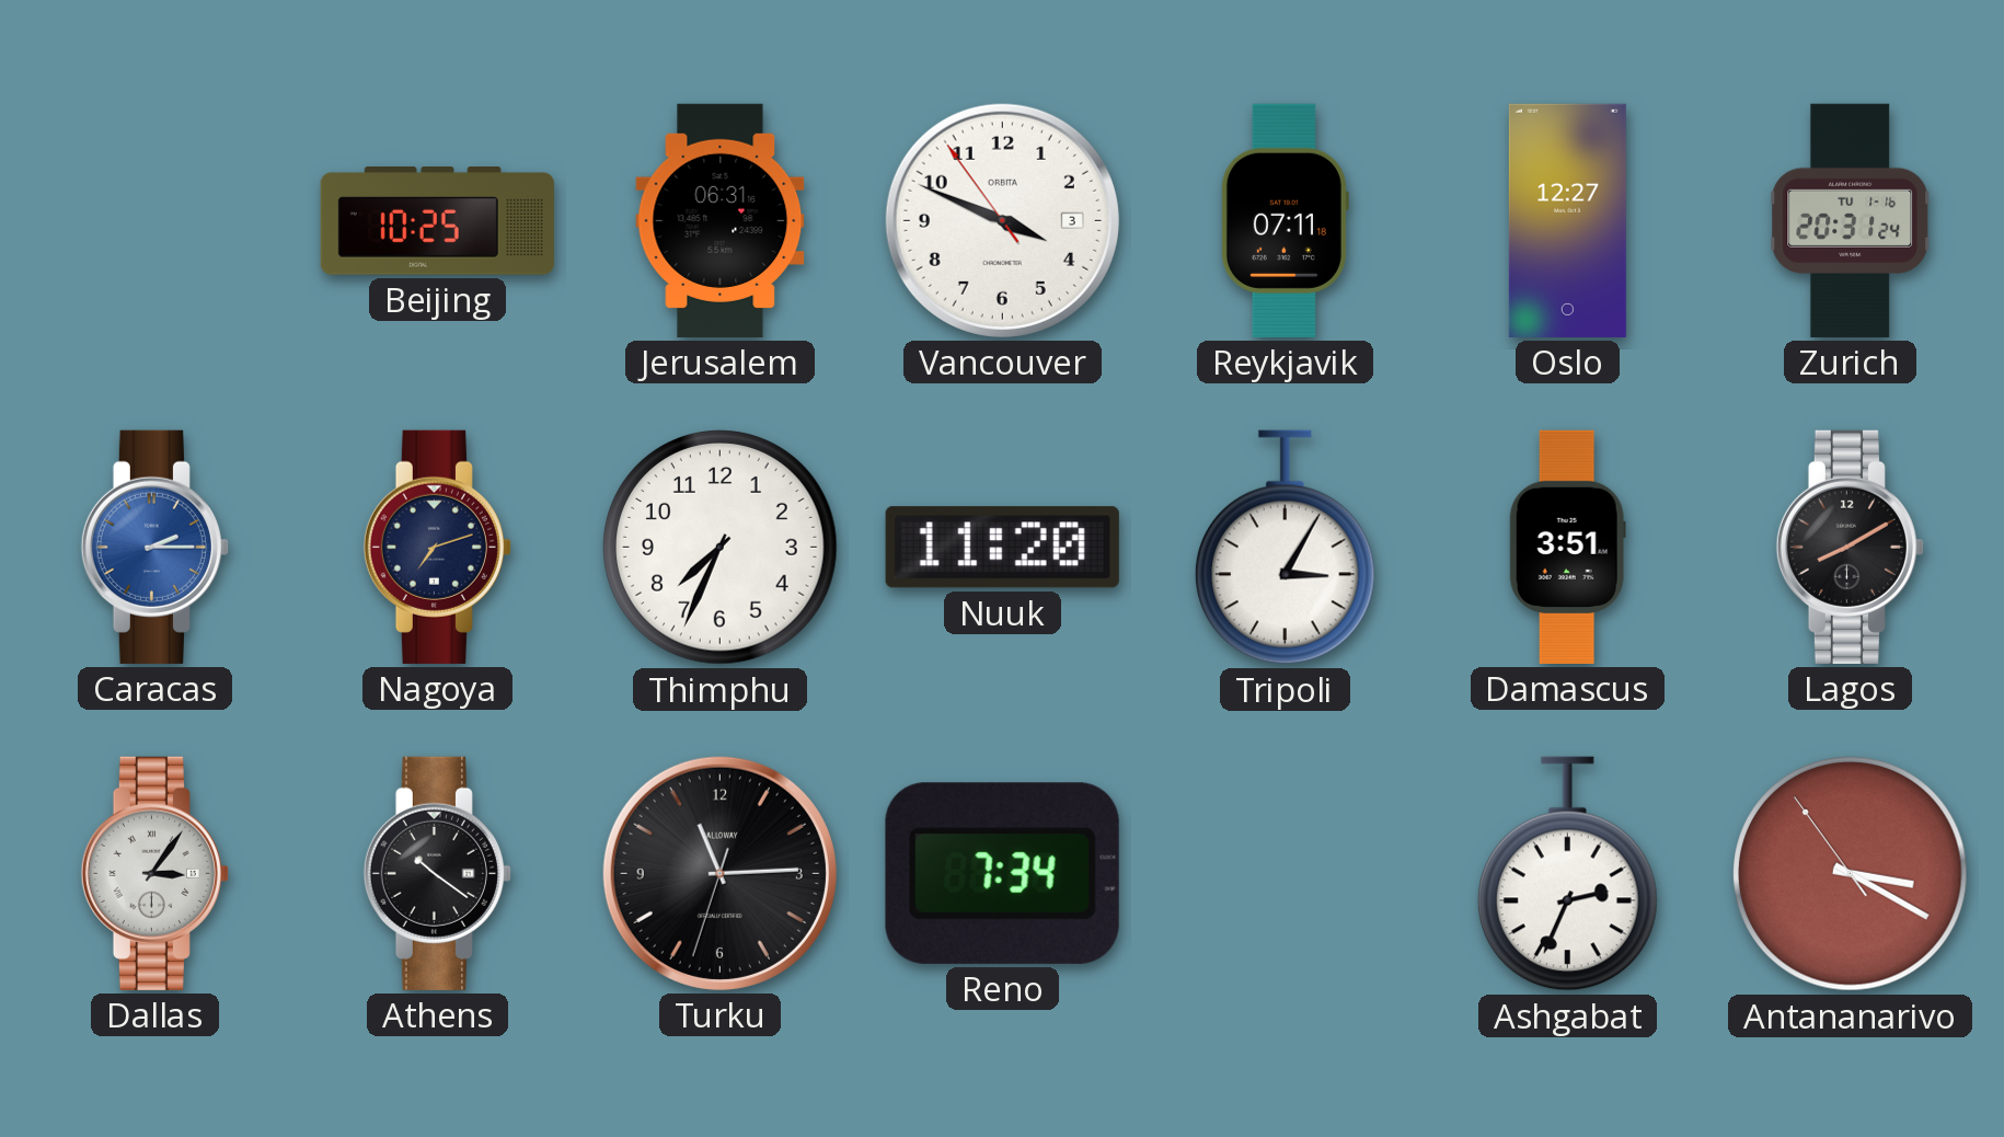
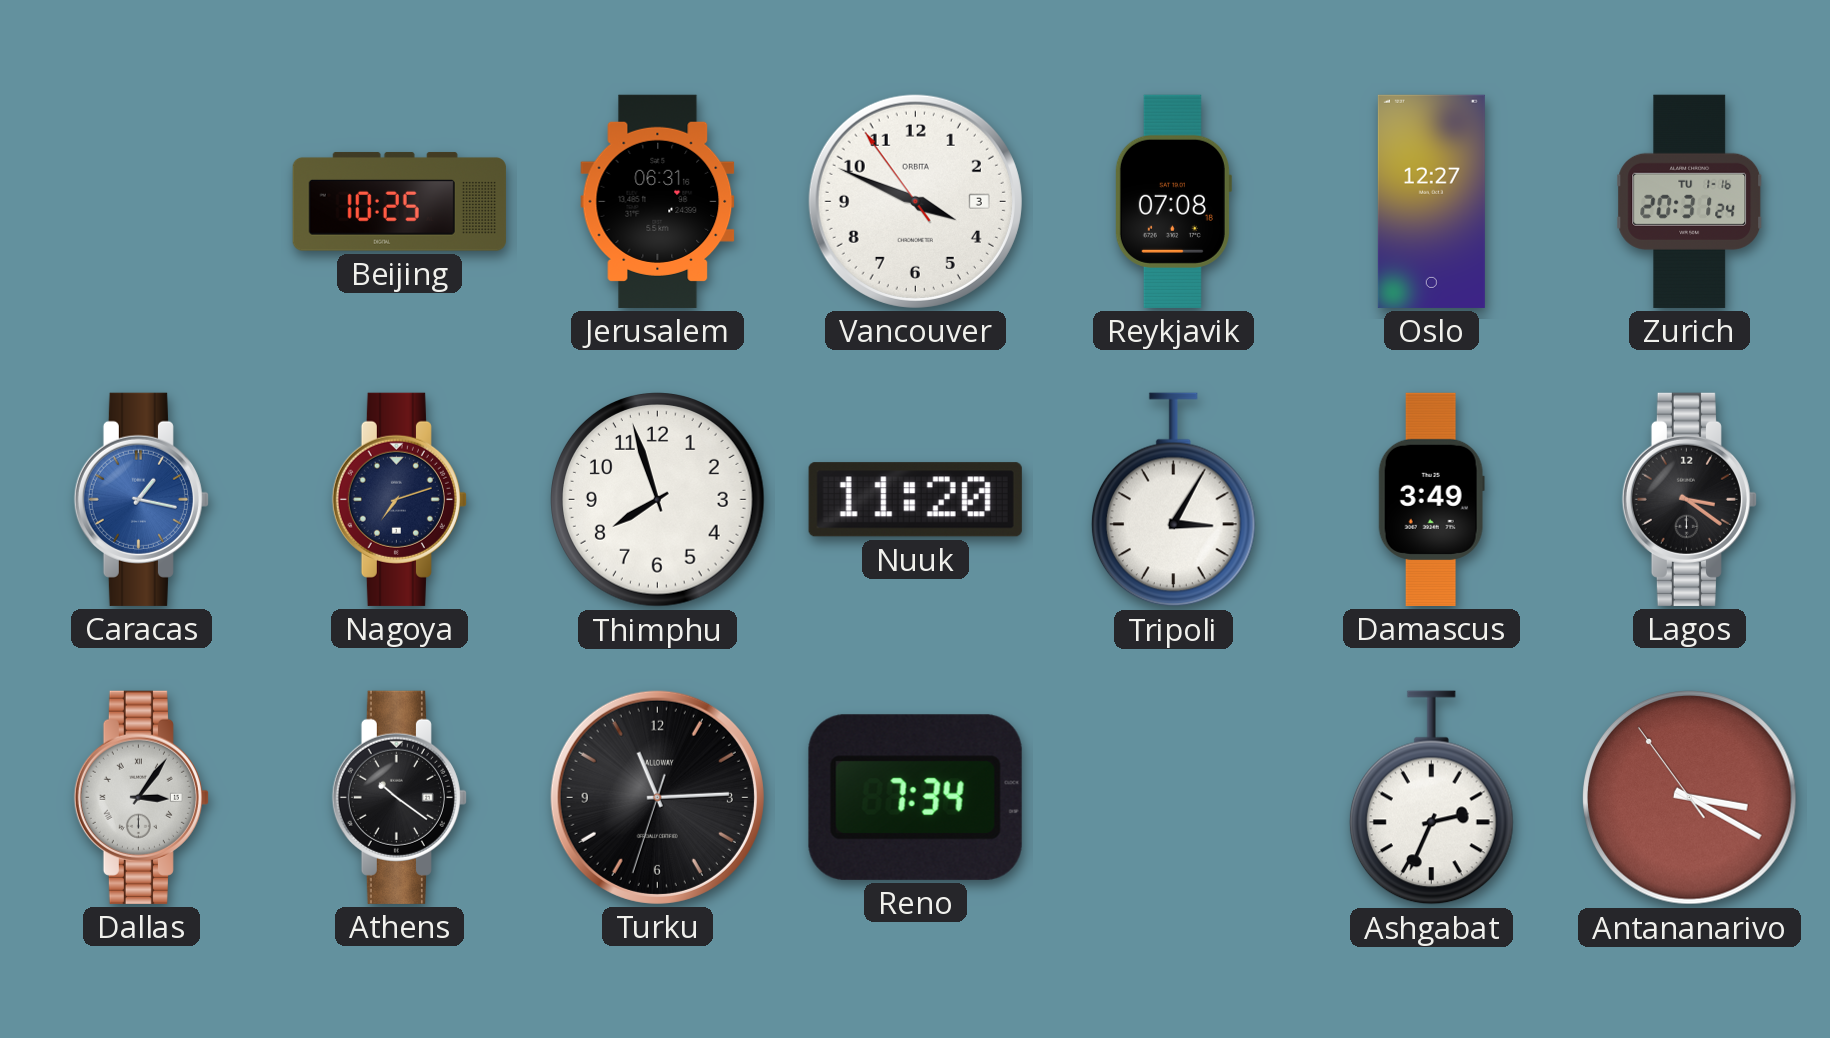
Reykjavik: 07:11 -> 07:08
Caracas: 2:15 -> 1:17
Thimphu: 7:34 -> 7:57
Damascus: 3:51 -> 3:49
Lagos: 8:10 -> 3:21
